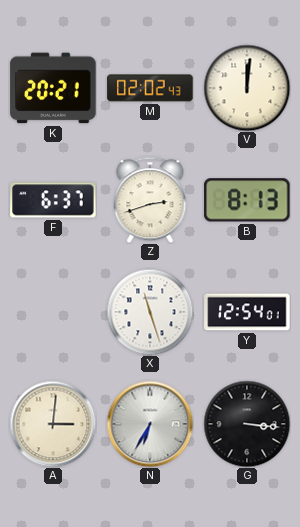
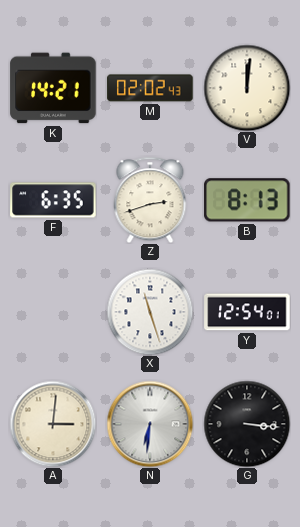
K: 20:21 -> 14:21
F: 6:37 -> 6:35
N: 6:35 -> 6:31
